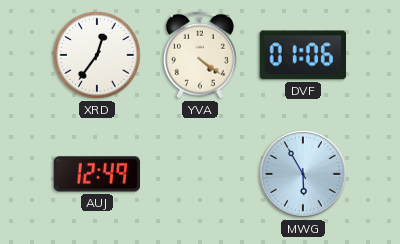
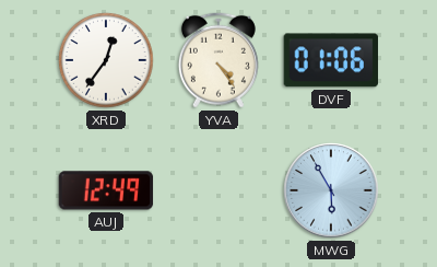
YVA: 4:21 -> 4:24
